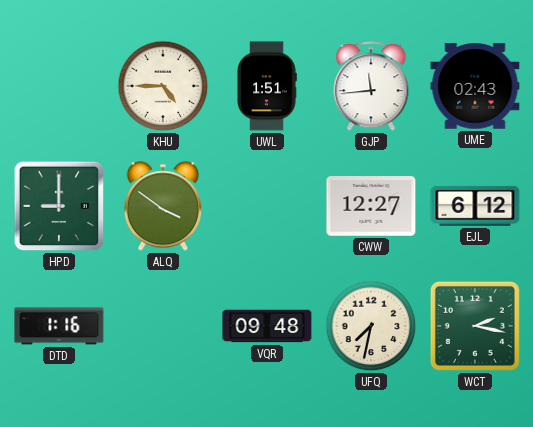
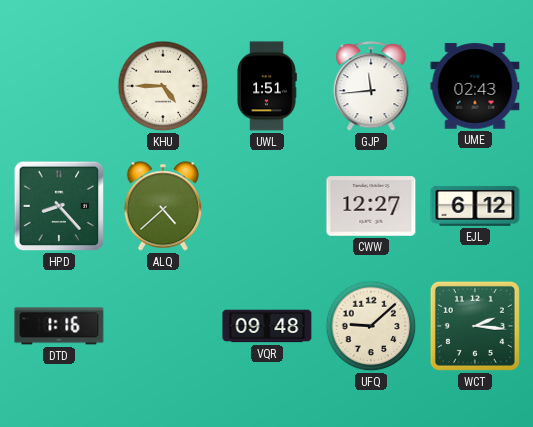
HPD: 9:00 -> 8:23
ALQ: 3:51 -> 4:38
UFQ: 7:32 -> 9:08
WCT: 2:17 -> 2:16
